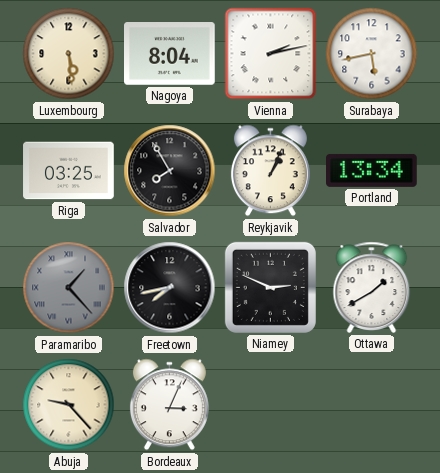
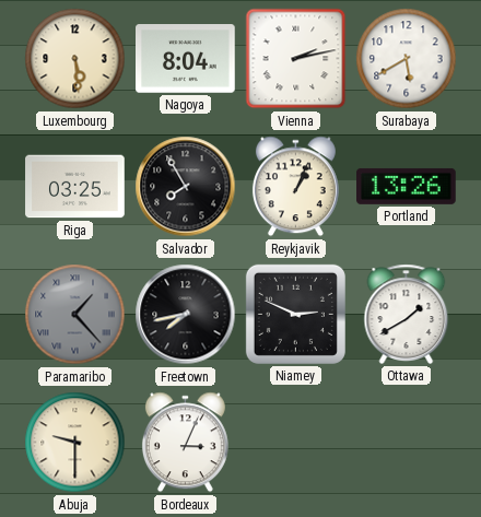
Surabaya: 5:43 -> 5:40
Portland: 13:34 -> 13:26
Abuja: 9:23 -> 9:30
